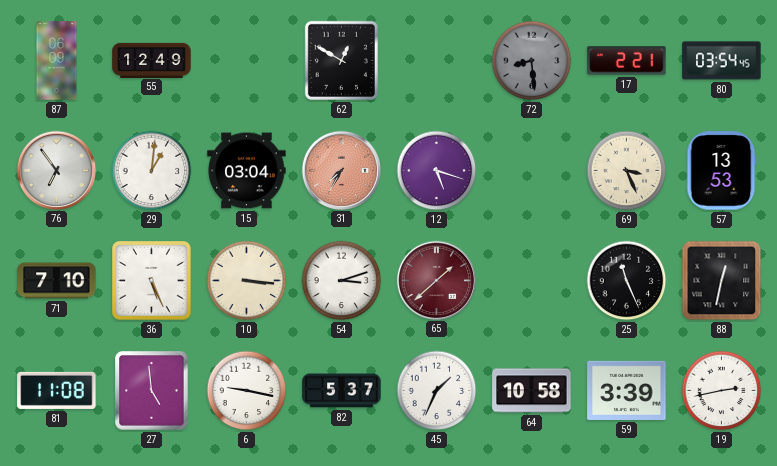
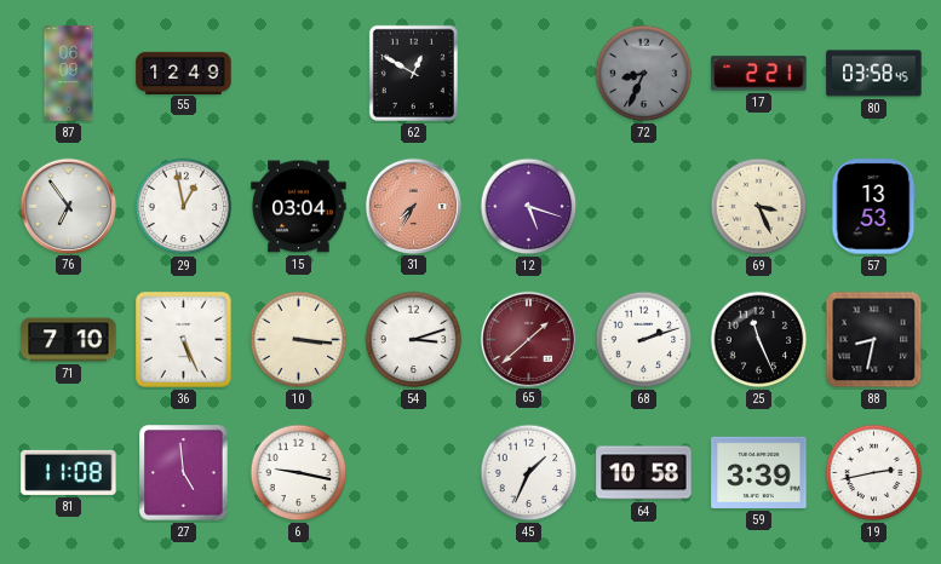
72: 8:29 -> 8:34
80: 03:54 -> 03:58
29: 1:01 -> 12:58
68: none -> 2:12
88: 12:32 -> 8:32
82: 5:37 -> none
